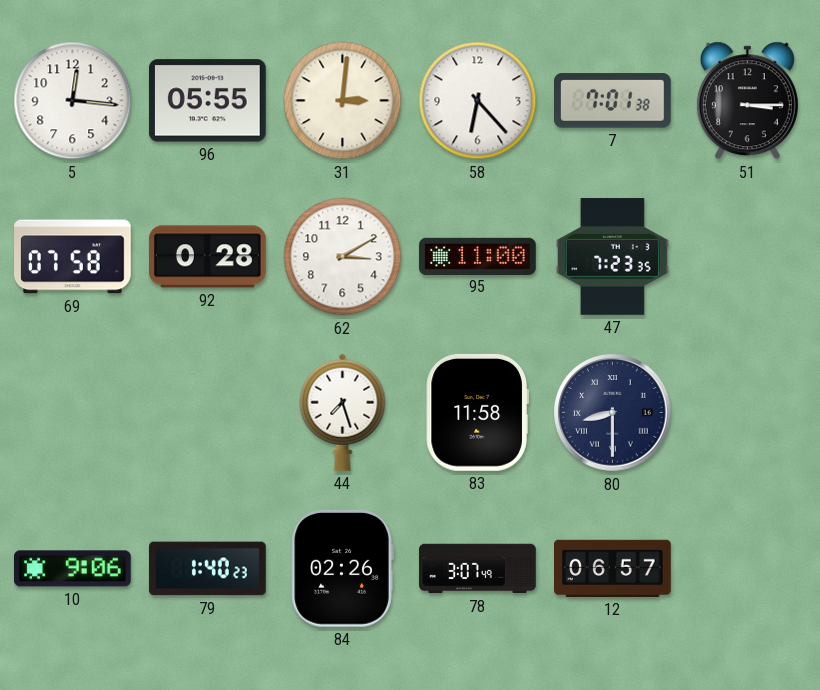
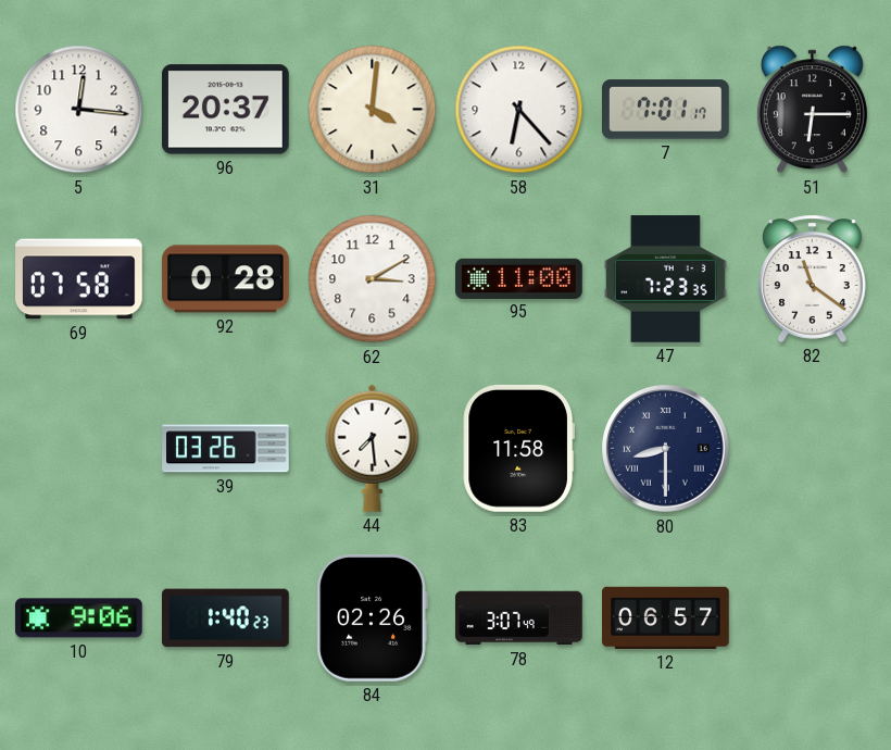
96: 05:55 -> 20:37
31: 3:01 -> 4:01
7: 7:01:38 -> 7:01:17
51: 3:15 -> 6:15
82: none -> 11:21
39: none -> 03:26
44: 7:27 -> 7:29
